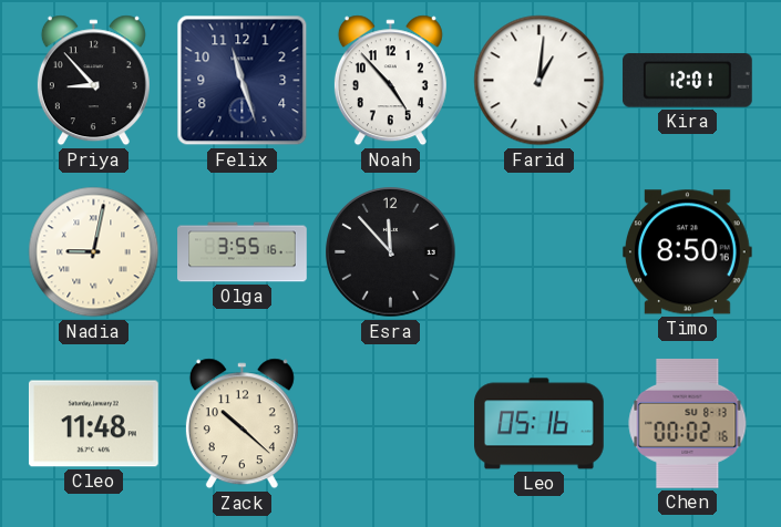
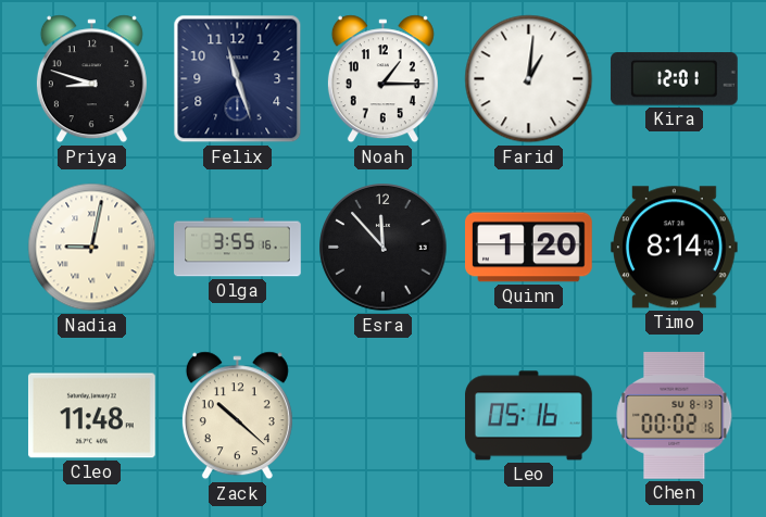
Priya: 8:53 -> 8:48
Noah: 4:53 -> 1:15
Quinn: none -> 1:20
Timo: 8:50 -> 8:14
